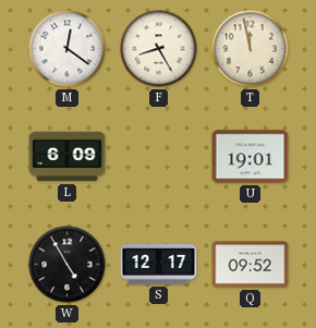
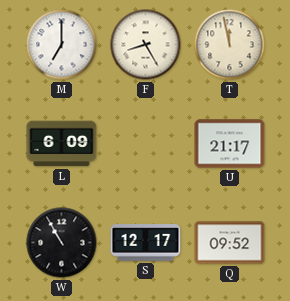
M: 12:21 -> 7:00
U: 19:01 -> 21:17
W: 4:55 -> 10:55
